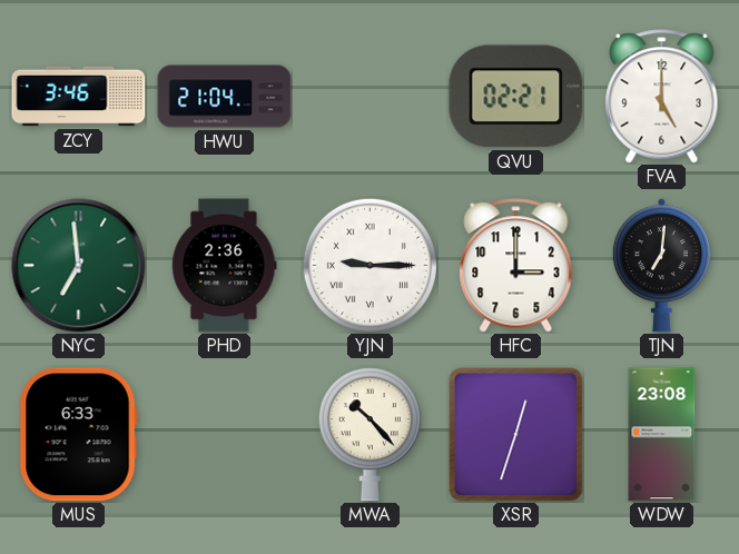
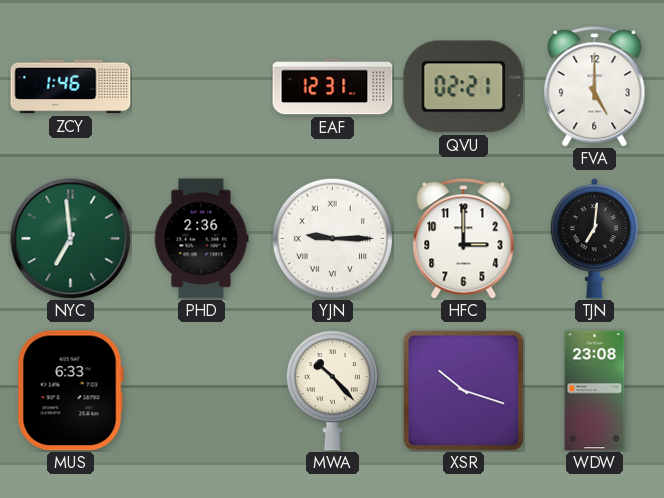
ZCY: 3:46 -> 1:46
HWU: 21:04 -> none
EAF: none -> 12:31
XSR: 12:33 -> 10:18
